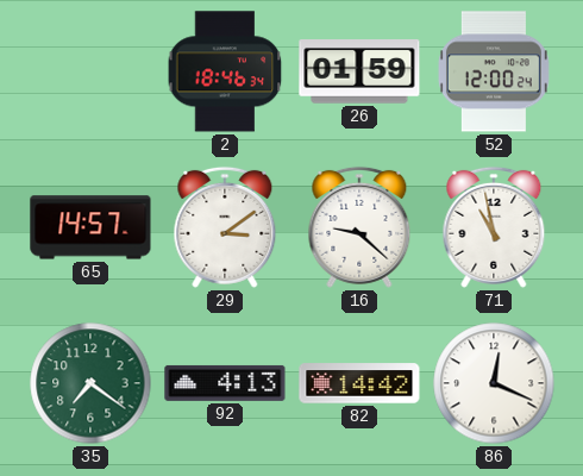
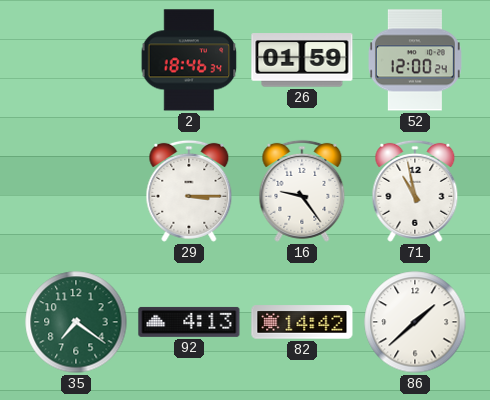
65: 14:57 -> none
29: 3:09 -> 3:15
16: 9:22 -> 9:24
86: 12:19 -> 1:38
